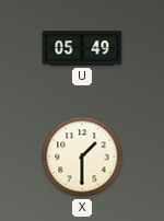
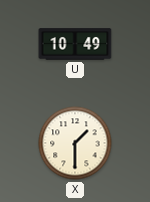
U: 05:49 -> 10:49
